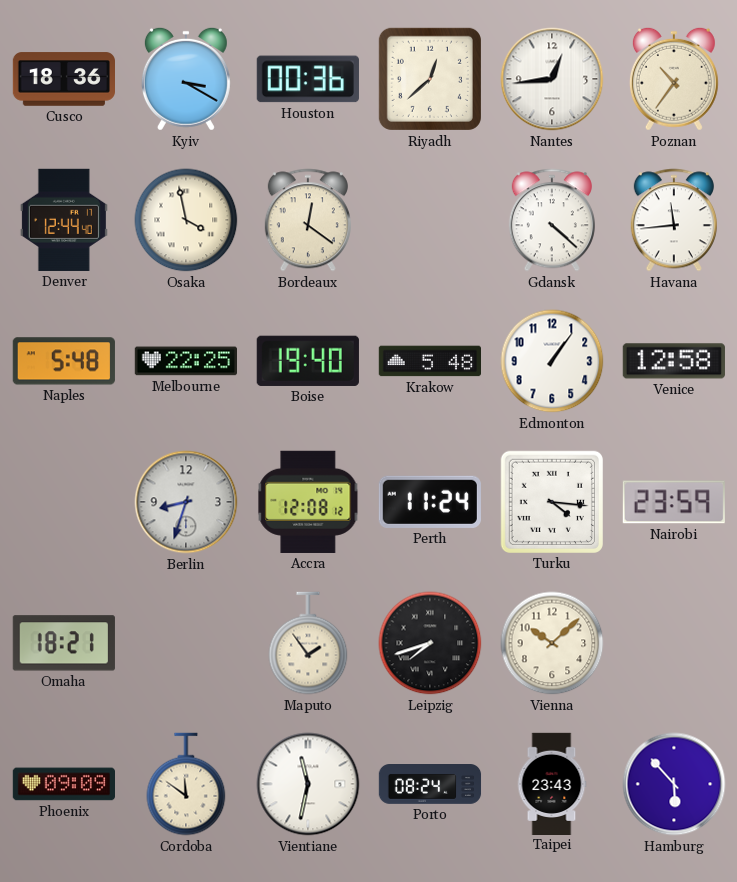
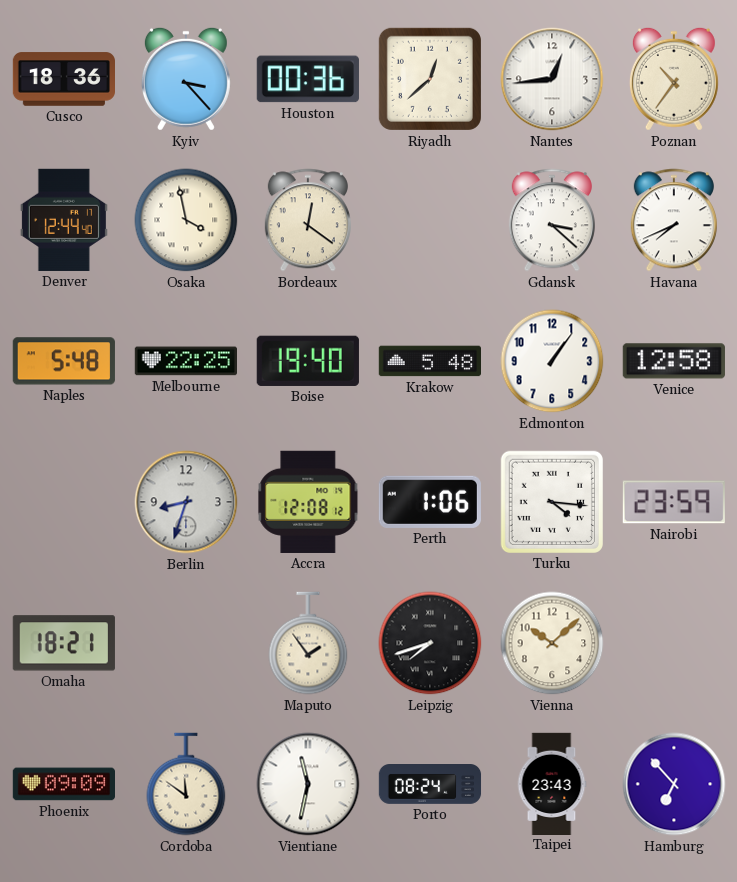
Kyiv: 3:20 -> 3:23
Gdansk: 4:22 -> 3:22
Havana: 11:44 -> 7:41
Perth: 11:24 -> 1:06
Hamburg: 5:53 -> 6:53
